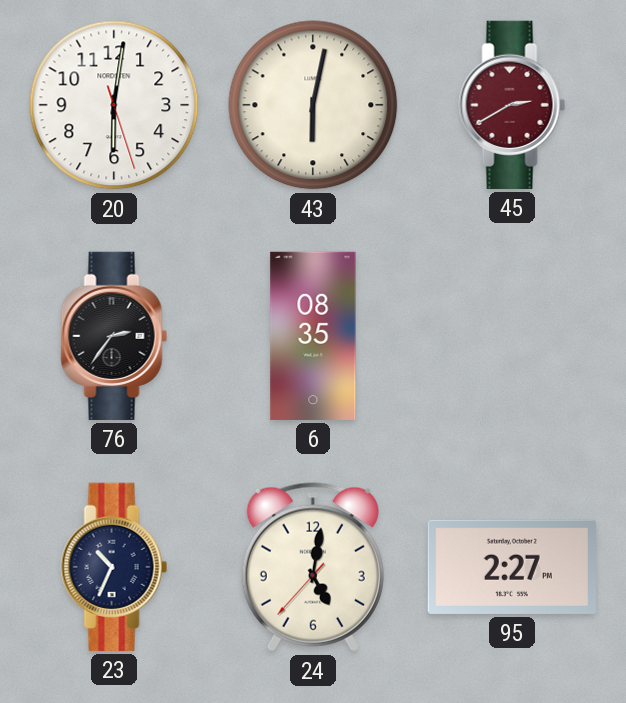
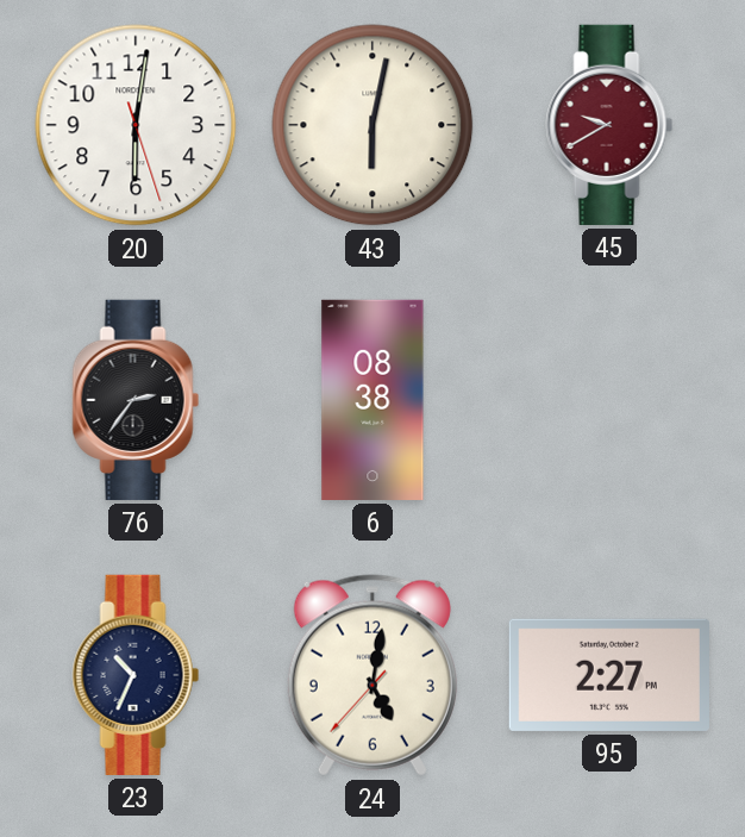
45: 2:40 -> 9:40
6: 08:35 -> 08:38
